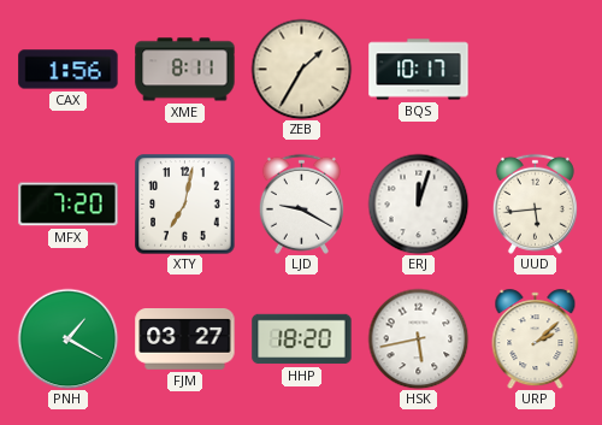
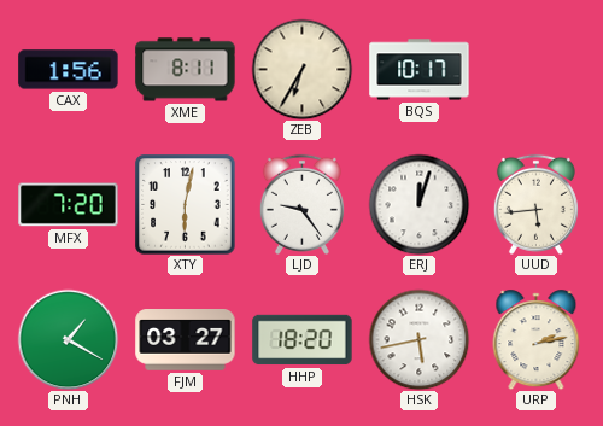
ZEB: 1:35 -> 6:35
XTY: 7:02 -> 6:02
LJD: 9:20 -> 9:24
URP: 2:08 -> 2:13
